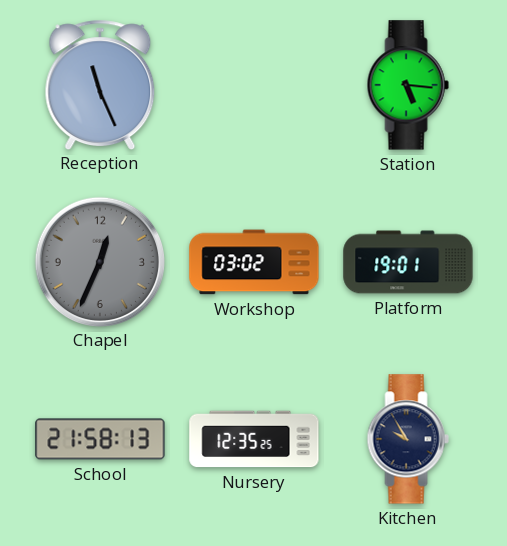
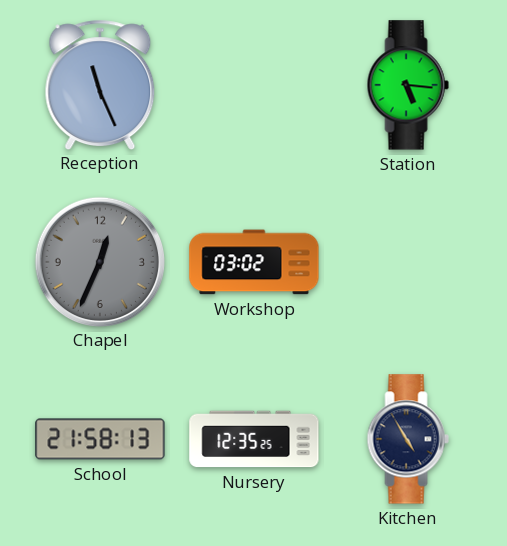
Platform: 19:01 -> none
Kitchen: 9:55 -> 4:55
